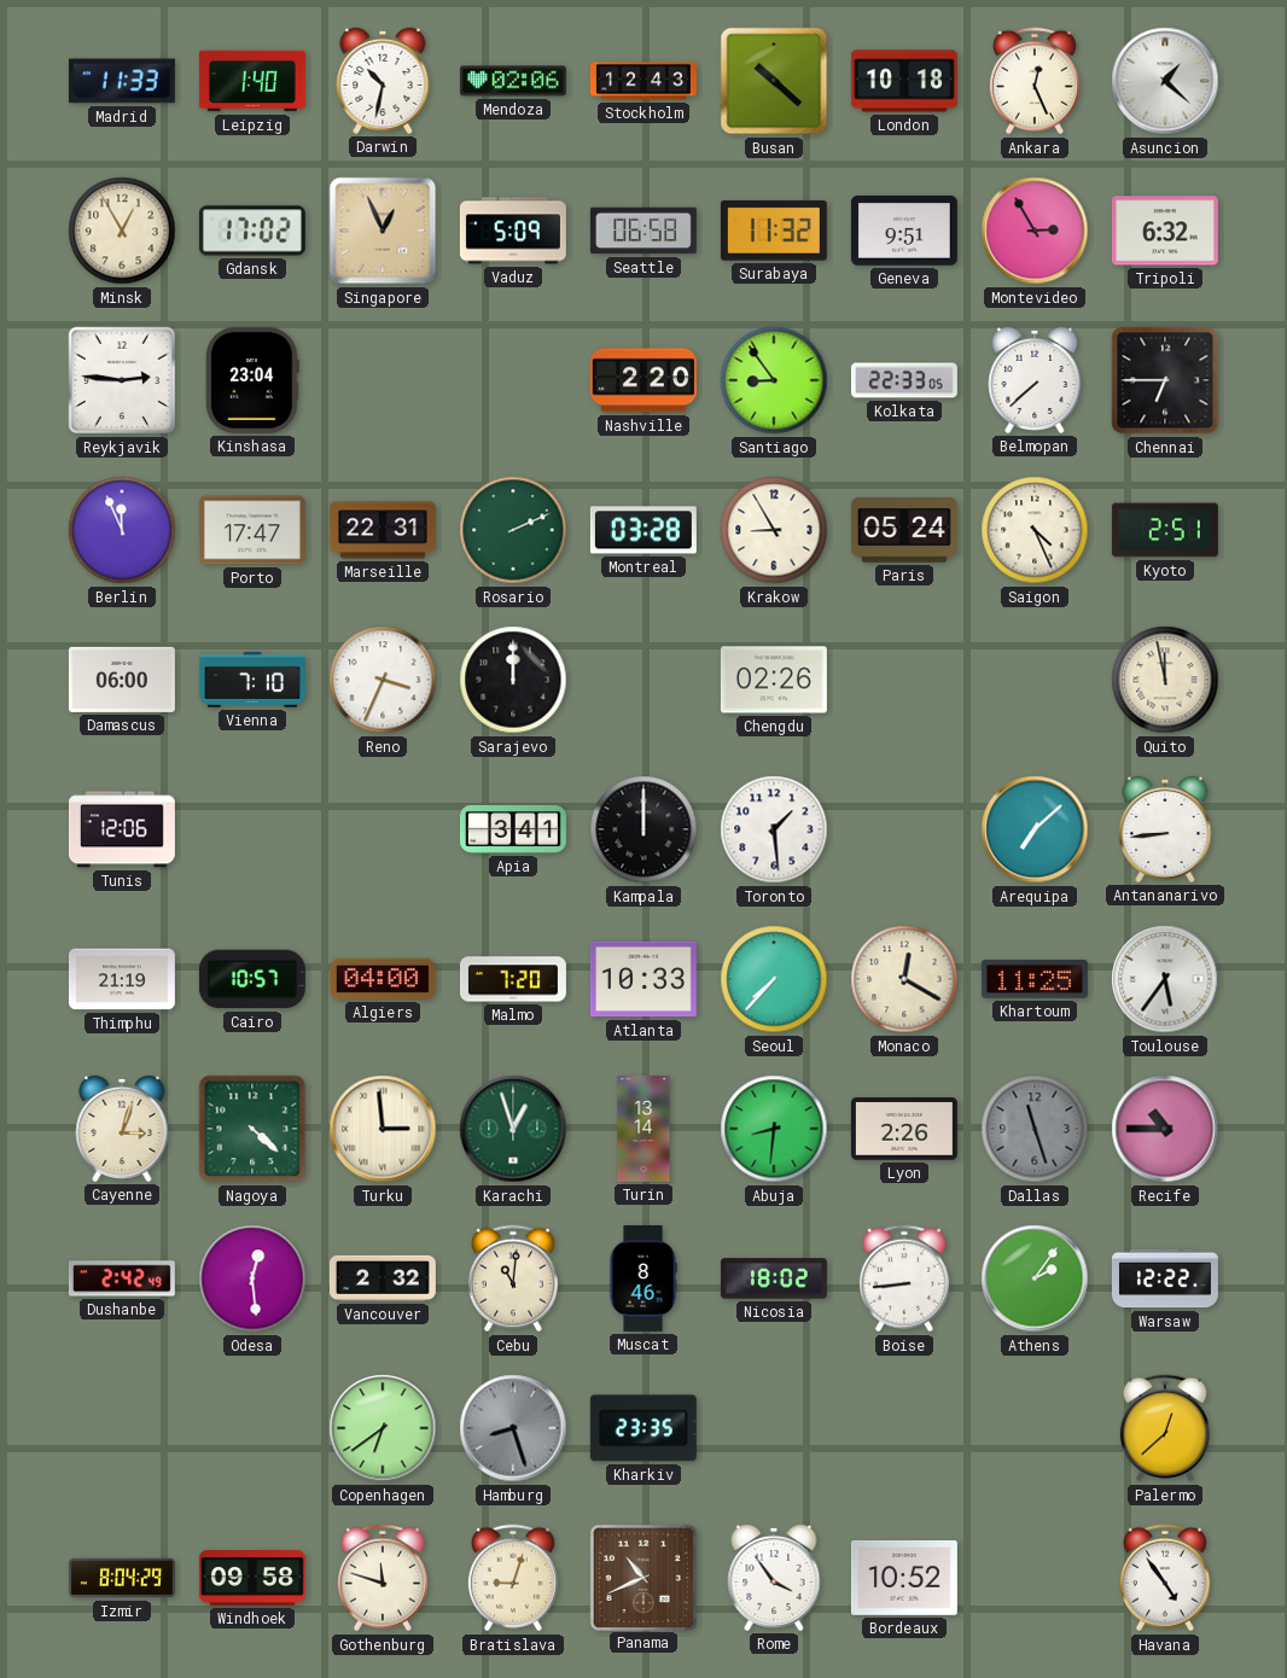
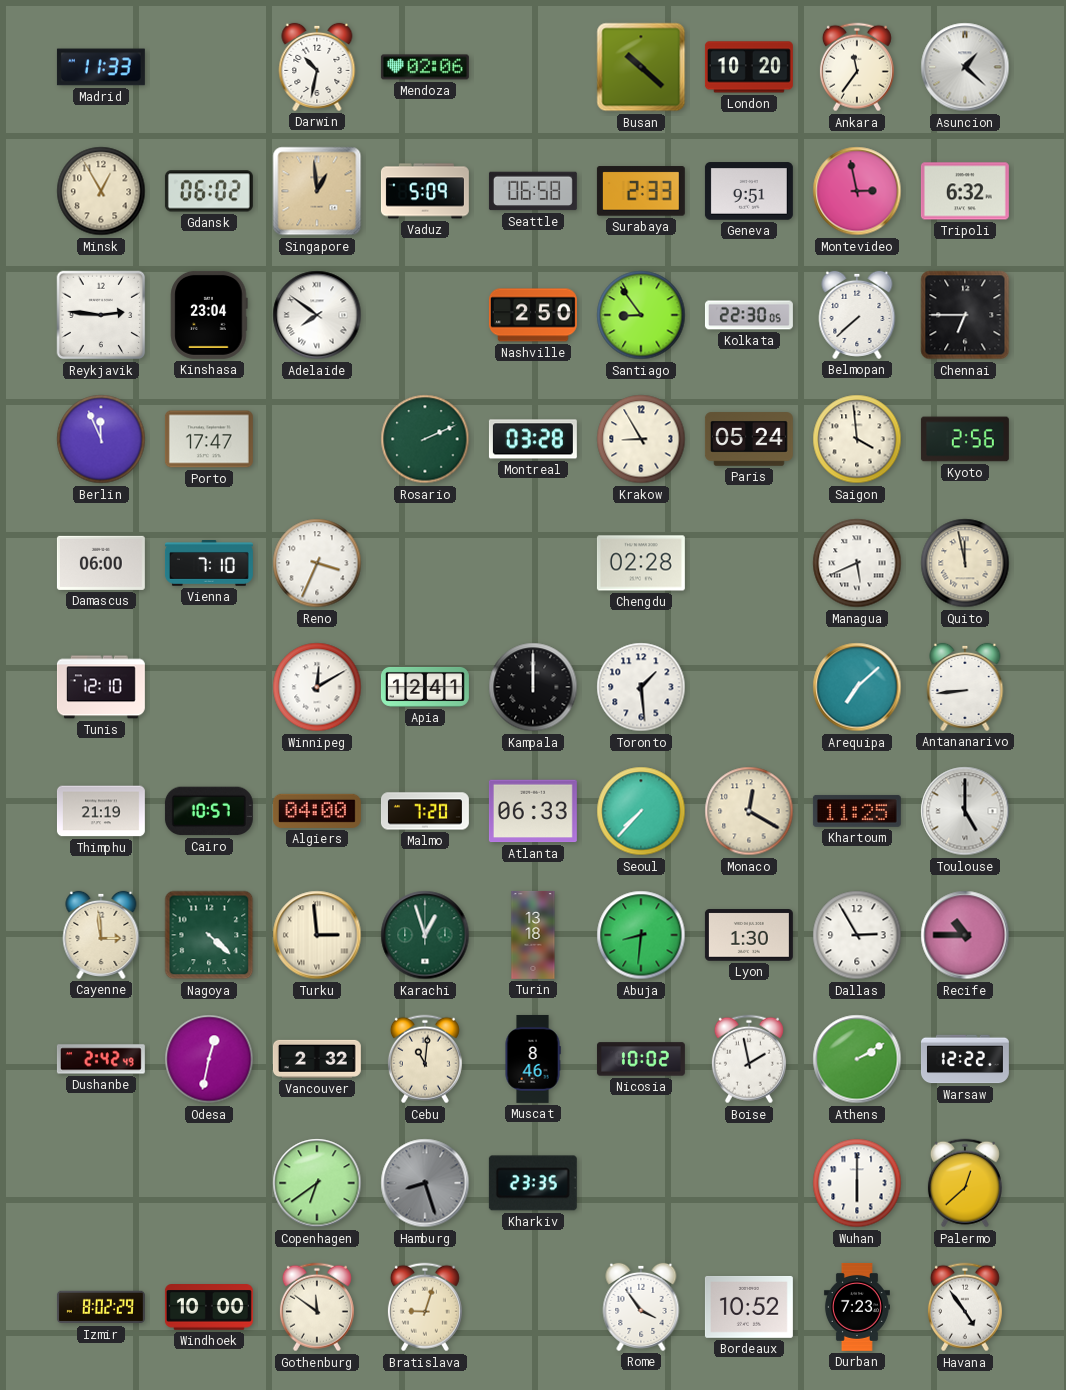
Leipzig: 1:40 -> none
Stockholm: 12:43 -> none
London: 10:18 -> 10:20
Ankara: 12:26 -> 11:36
Gdansk: 17:02 -> 06:02
Singapore: 12:56 -> 12:59
Surabaya: 11:32 -> 2:33
Montevideo: 2:55 -> 2:58
Adelaide: none -> 7:51
Nashville: 2:20 -> 2:50
Kolkata: 22:33 -> 22:30
Marseille: 22:31 -> none
Saigon: 4:26 -> 3:59
Kyoto: 2:51 -> 2:56
Sarajevo: 12:00 -> none
Chengdu: 02:26 -> 02:28
Managua: none -> 5:41
Tunis: 12:06 -> 12:10
Winnipeg: none -> 12:10
Apia: 3:41 -> 12:41
Atlanta: 10:33 -> 06:33
Toulouse: 5:36 -> 5:00
Cayenne: 3:03 -> 2:59
Turin: 13:14 -> 13:18
Lyon: 2:26 -> 1:30
Dallas: 11:27 -> 2:55
Dallas dial: grey -> white
Odesa: 12:29 -> 12:32
Nicosia: 18:02 -> 10:02
Boise: 8:44 -> 1:58
Athens: 2:06 -> 2:10
Wuhan: none -> 6:00
Izmir: 8:04 -> 8:02
Windhoek: 09:58 -> 10:00
Gothenburg: 11:48 -> 11:51
Panama: 10:41 -> none
Durban: none -> 7:23
